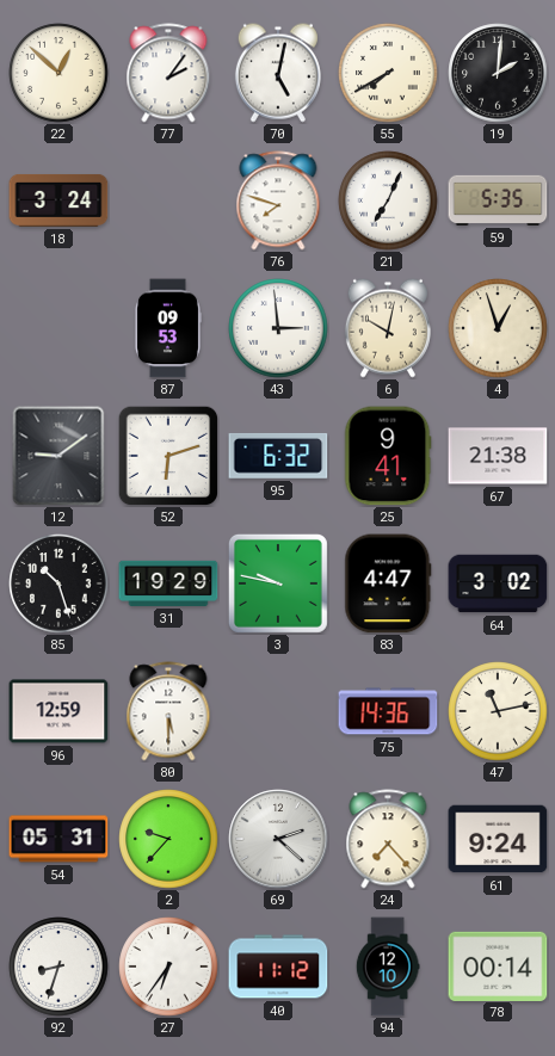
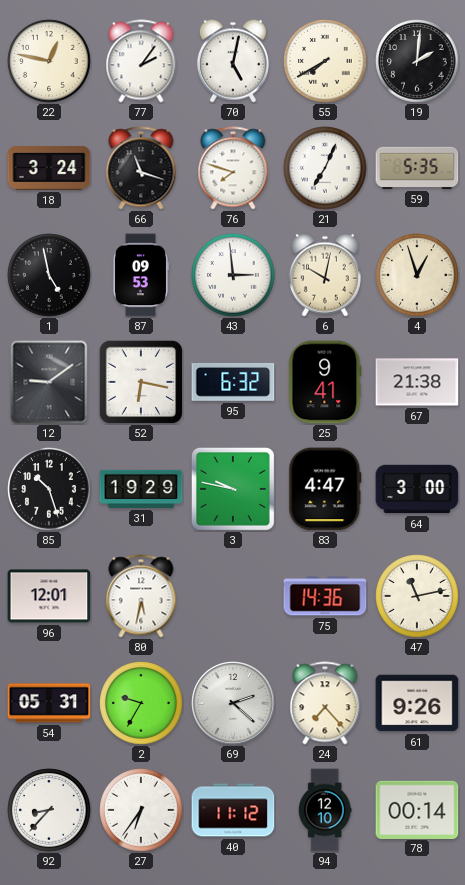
22: 12:52 -> 12:47
66: none -> 11:18
1: none -> 4:58
52: 6:12 -> 6:17
64: 3:02 -> 3:00
96: 12:59 -> 12:01
80: 5:30 -> 5:32
2: 9:37 -> 9:35
61: 9:24 -> 9:26
92: 8:33 -> 8:37
